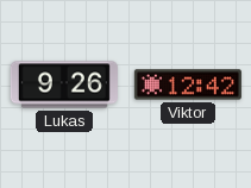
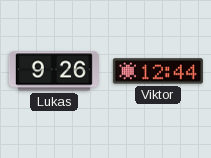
Viktor: 12:42 -> 12:44
